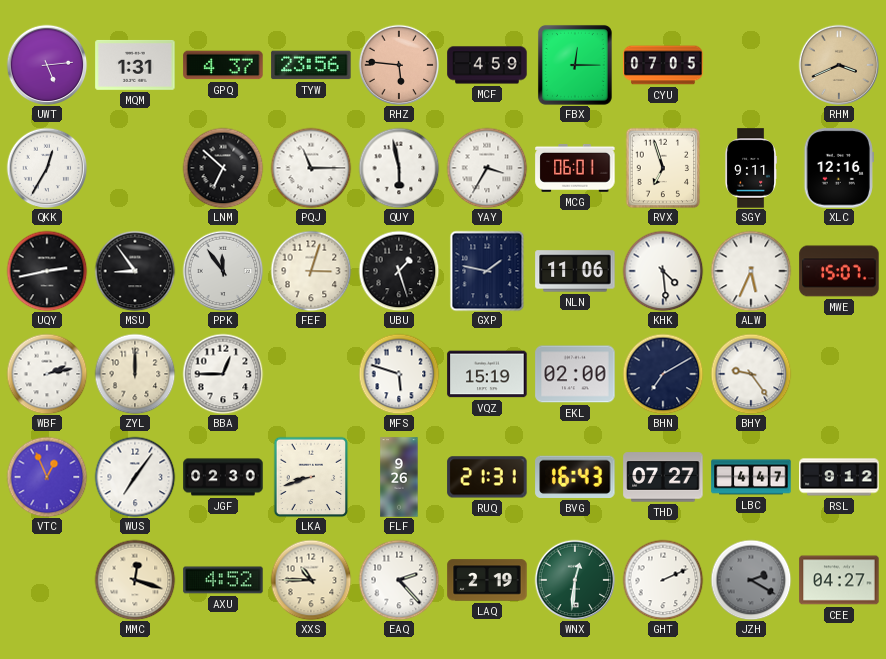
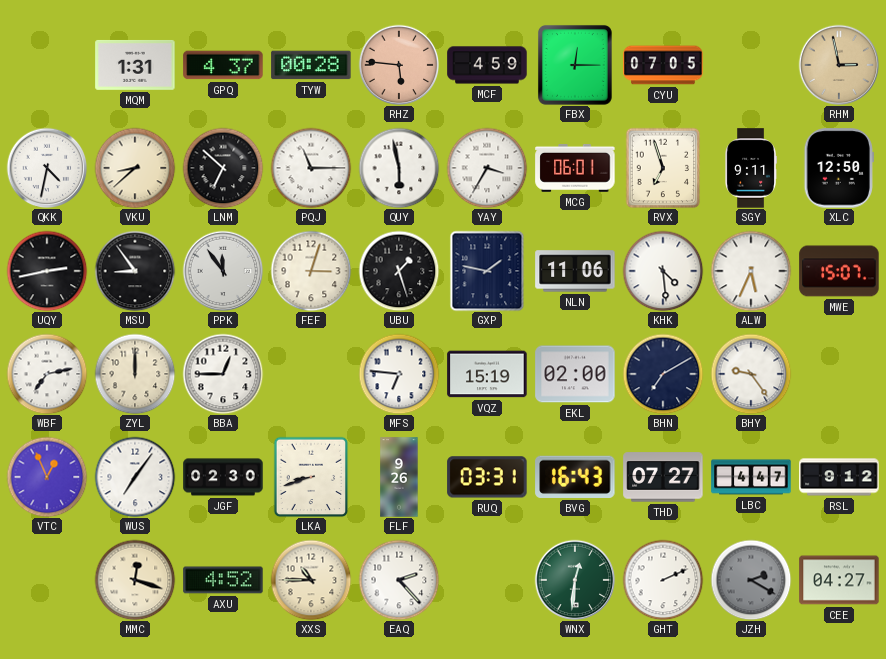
UWT: 5:14 -> none
TYW: 23:56 -> 00:28
RHM: 3:41 -> 2:58
QKK: 12:35 -> 4:32
VKU: none -> 8:38
XLC: 12:16 -> 12:50
WBF: 2:13 -> 7:13
MFS: 5:48 -> 6:46
RUQ: 21:31 -> 03:31
LAQ: 2:19 -> none
